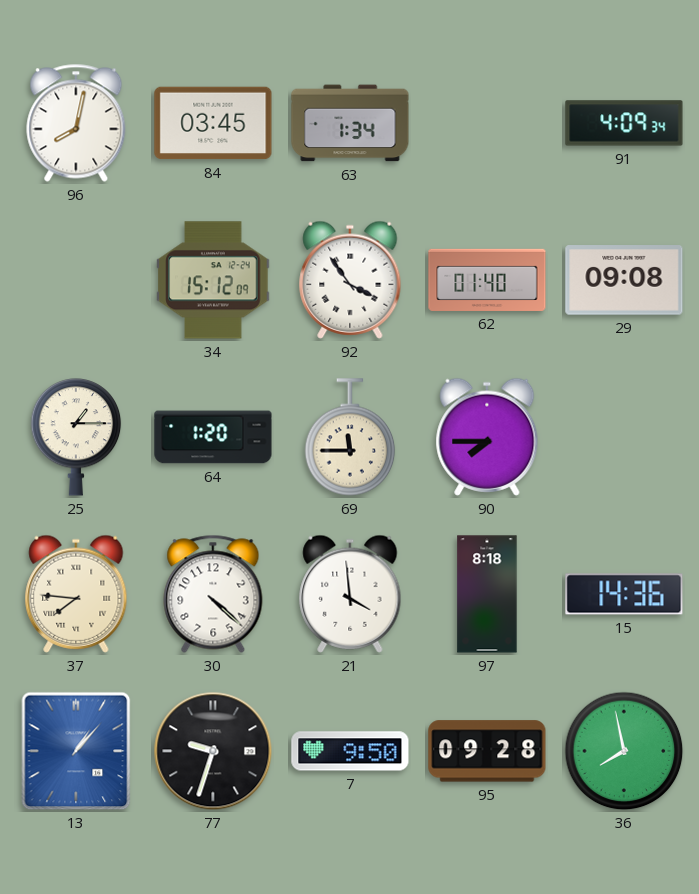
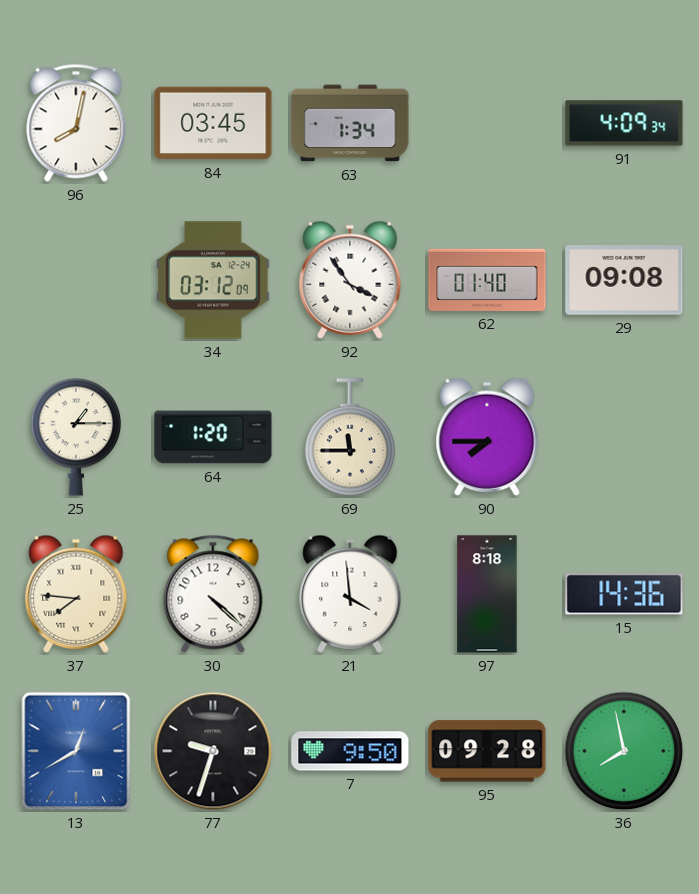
34: 15:12 -> 03:12
13: 1:07 -> 12:40
